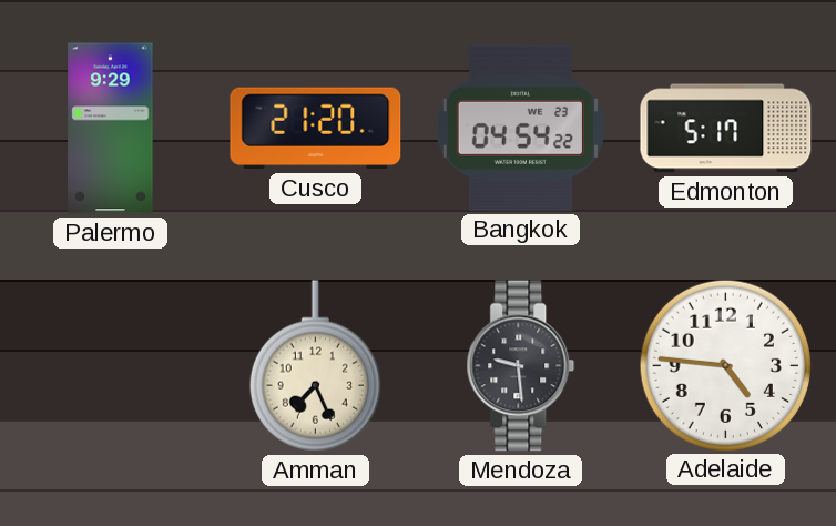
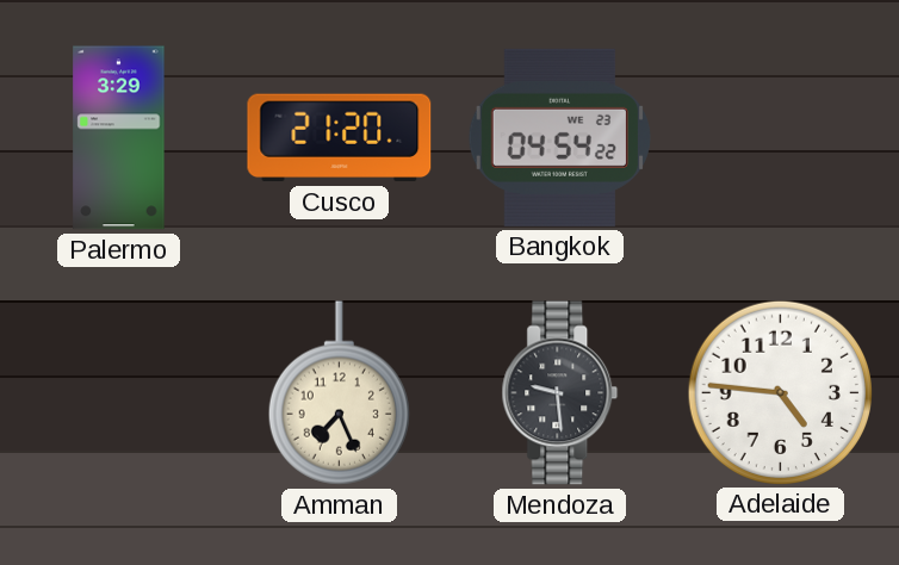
Palermo: 9:29 -> 3:29
Edmonton: 5:17 -> none
